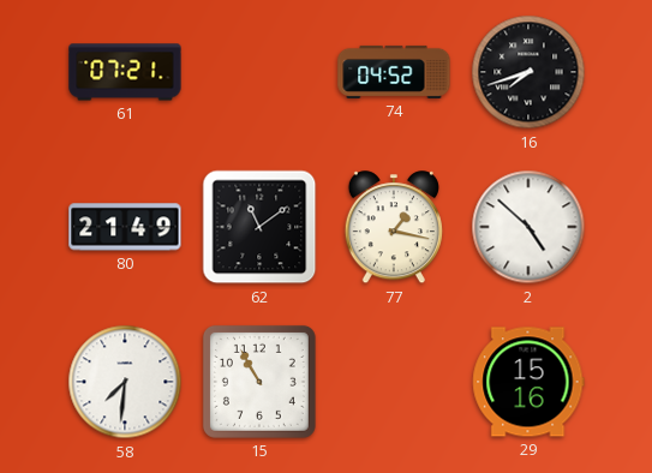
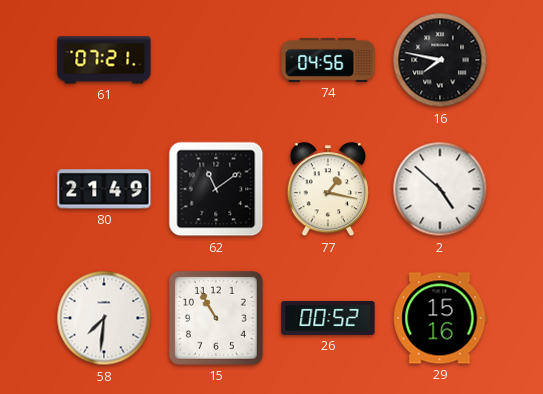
74: 04:52 -> 04:56
16: 7:42 -> 7:47
26: none -> 00:52
